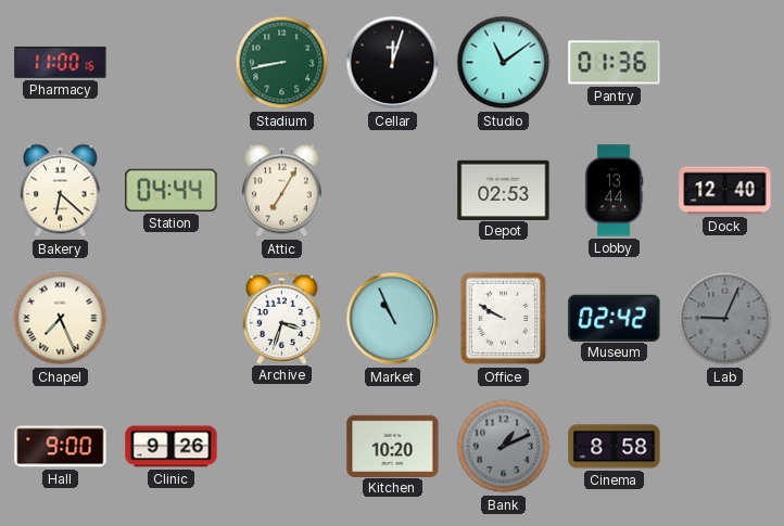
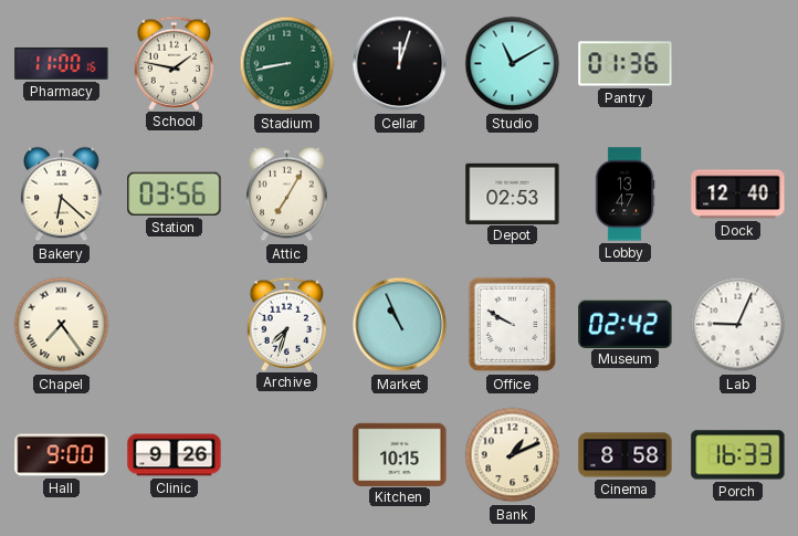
School: none -> 1:47
Studio: 11:09 -> 11:10
Station: 04:44 -> 03:56
Lobby: 13:44 -> 13:47
Chapel: 7:26 -> 7:24
Archive: 3:33 -> 7:33
Lab dial: grey -> white
Kitchen: 10:20 -> 10:15
Bank dial: grey -> cream
Porch: none -> 16:33
